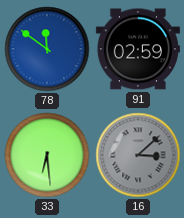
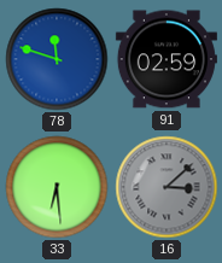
78: 11:51 -> 11:48
